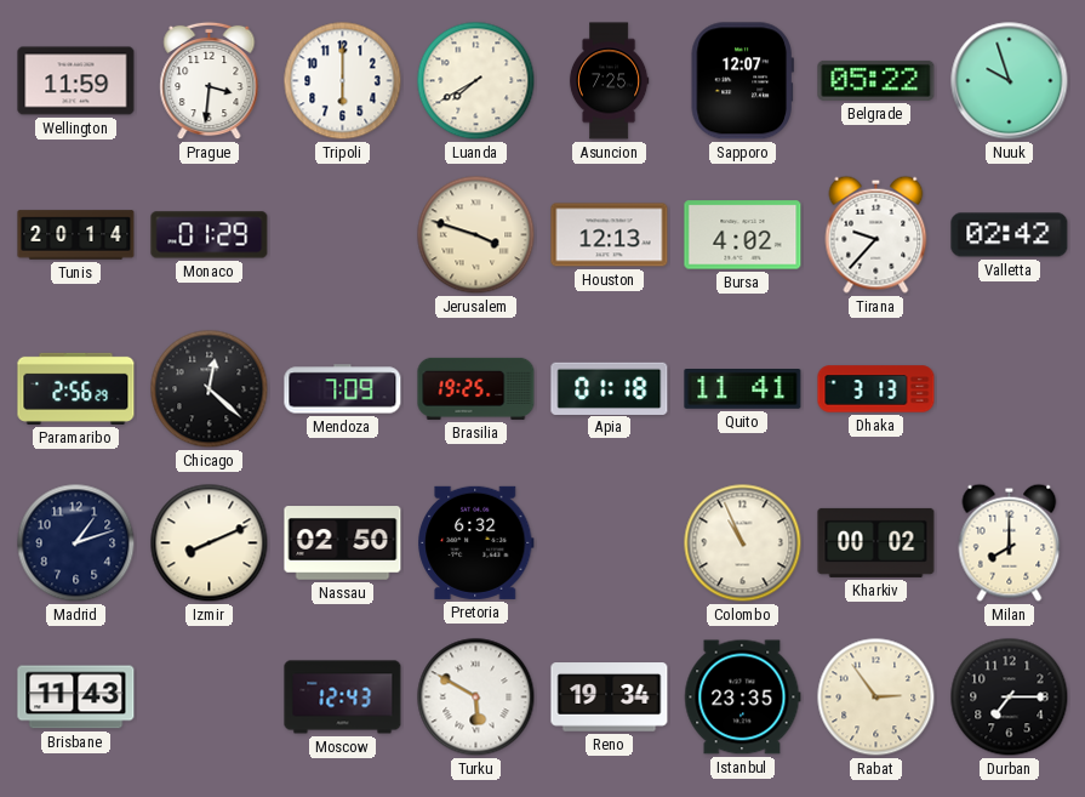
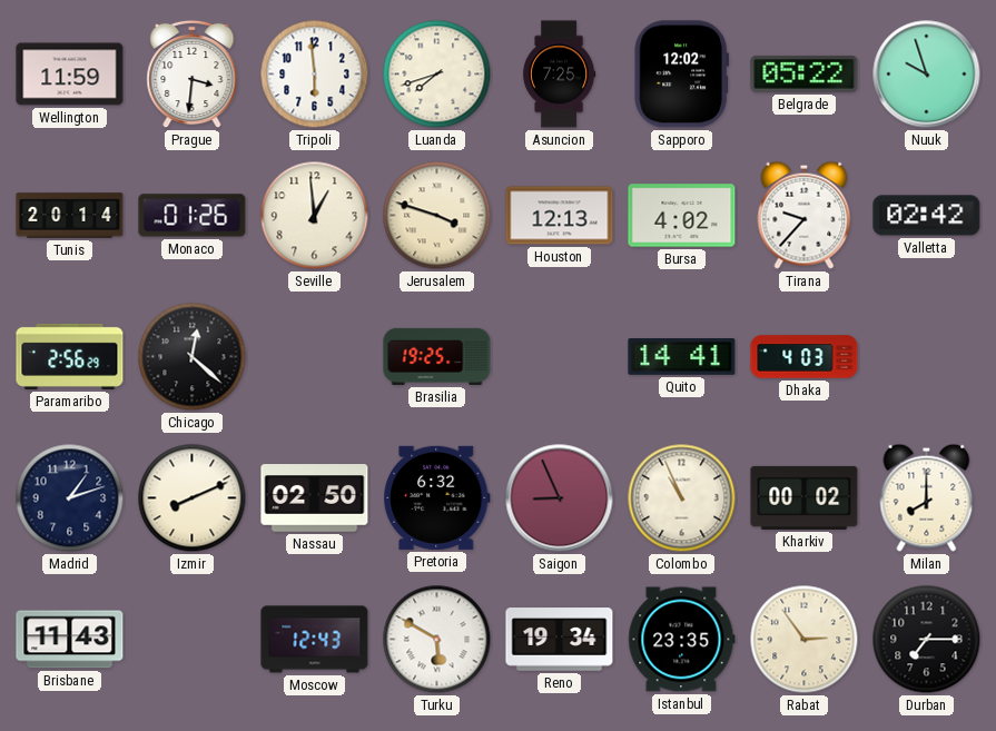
Tripoli: 6:00 -> 5:59
Luanda: 7:40 -> 7:42
Sapporo: 12:07 -> 12:02
Monaco: 01:29 -> 01:26
Seville: none -> 12:59
Mendoza: 7:09 -> none
Apia: 01:18 -> none
Quito: 11:41 -> 14:41
Dhaka: 3:13 -> 4:03
Saigon: none -> 8:56
